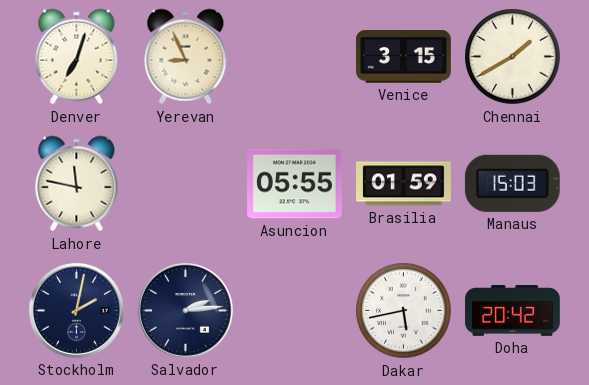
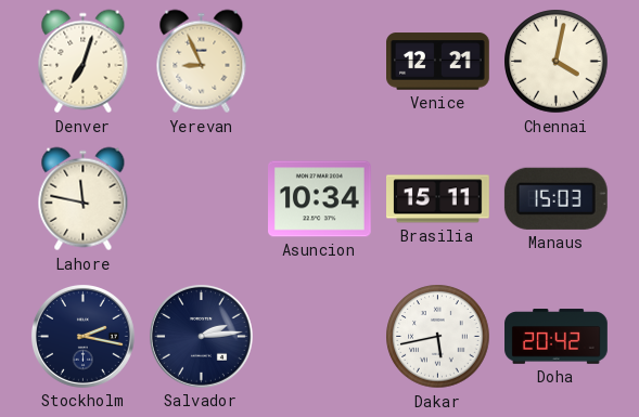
Venice: 3:15 -> 12:21
Chennai: 1:40 -> 4:02
Asuncion: 05:55 -> 10:34
Brasilia: 01:59 -> 15:11
Stockholm: 2:02 -> 2:17
